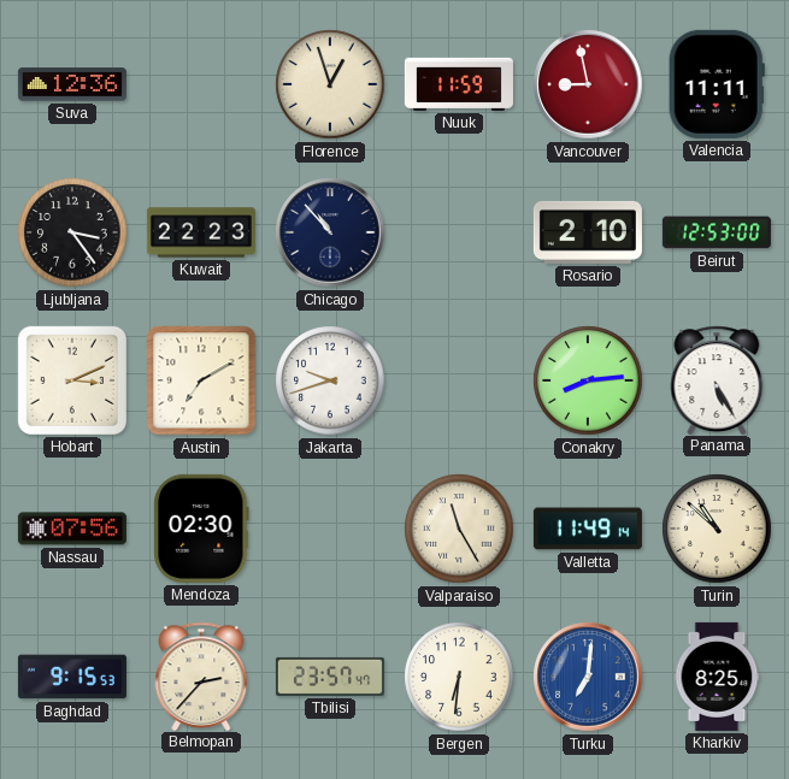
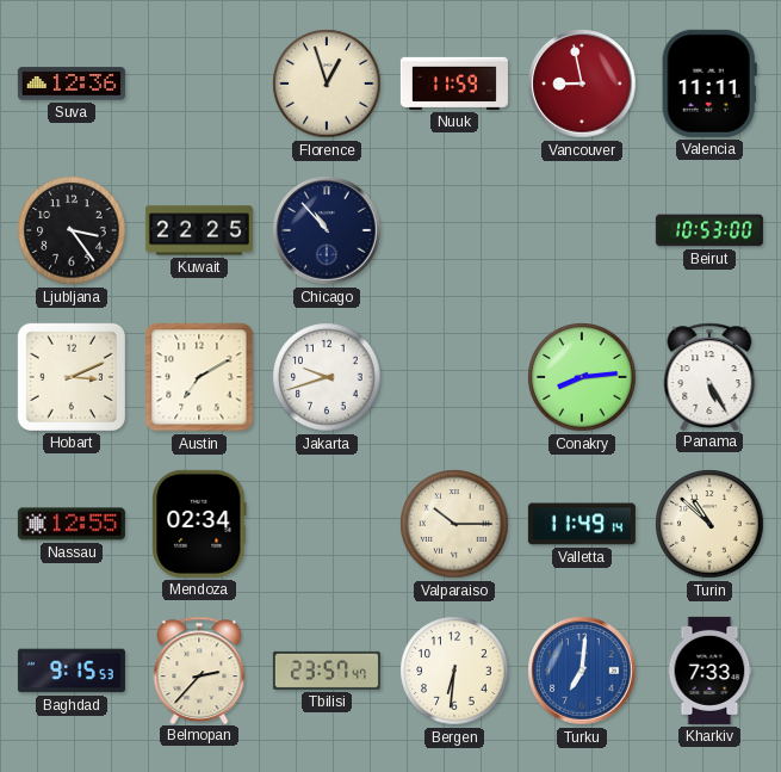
Kuwait: 22:23 -> 22:25
Rosario: 2:10 -> none
Beirut: 12:53 -> 10:53
Nassau: 07:56 -> 12:55
Mendoza: 02:30 -> 02:34
Valparaiso: 11:25 -> 10:15
Kharkiv: 8:25 -> 7:33
